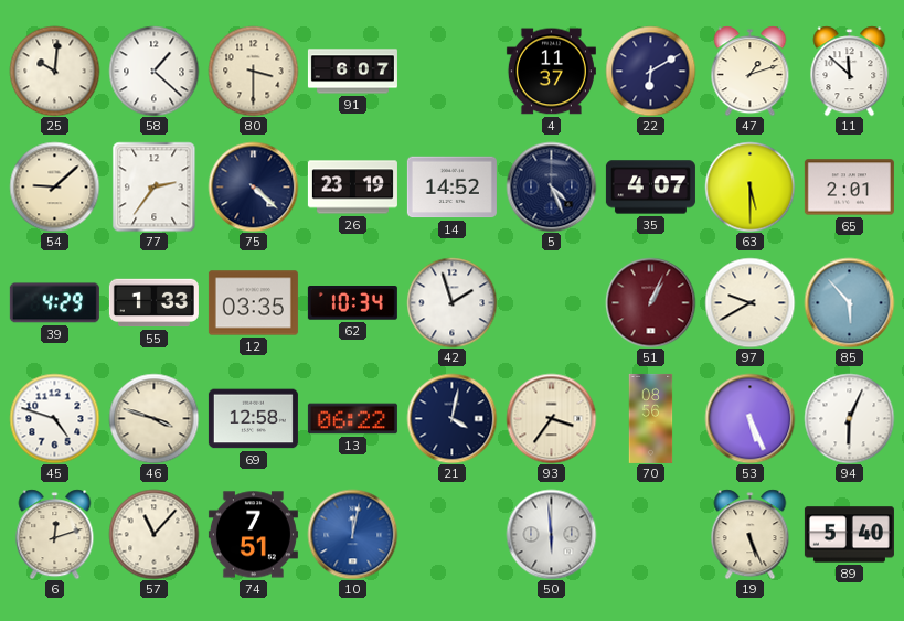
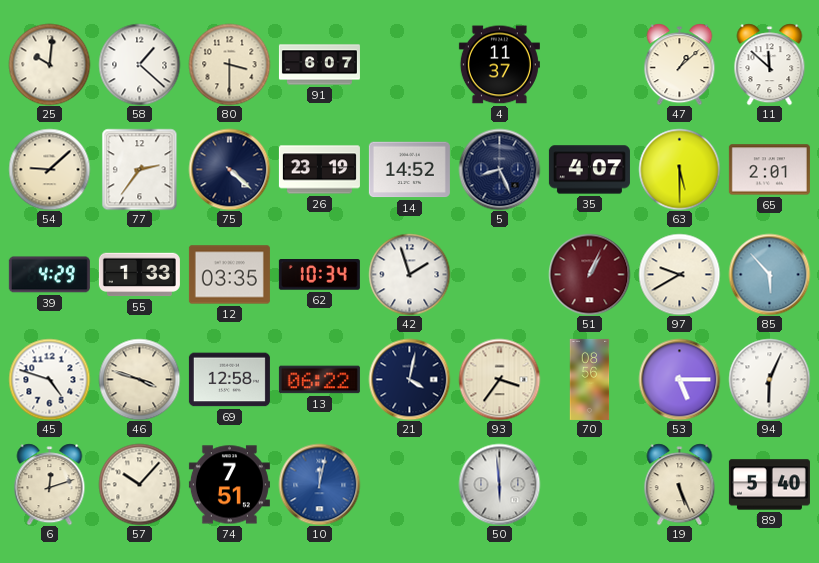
22: 6:10 -> none
47: 1:12 -> 1:08
5: 4:26 -> 8:26
53: 5:26 -> 5:15
57: 11:07 -> 10:07
